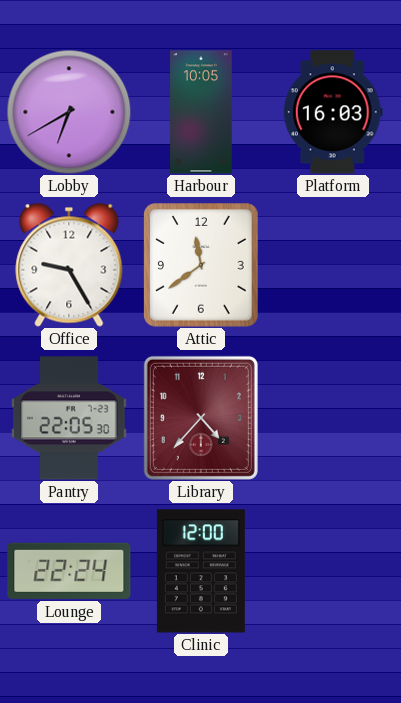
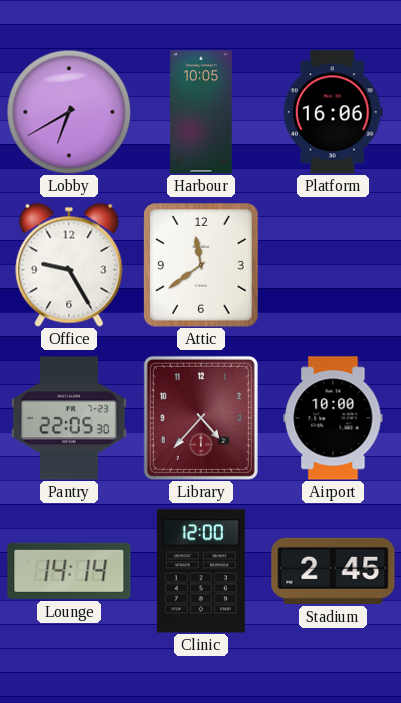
Platform: 16:03 -> 16:06
Airport: none -> 10:00
Lounge: 22:24 -> 14:14
Stadium: none -> 2:45
